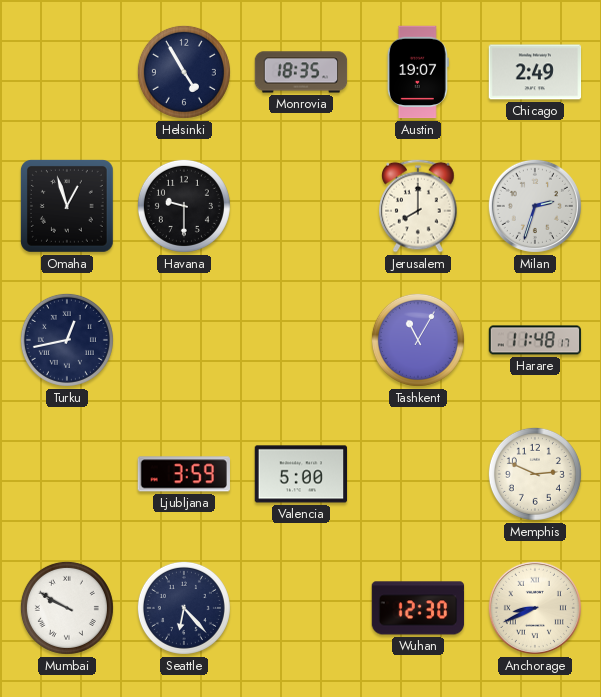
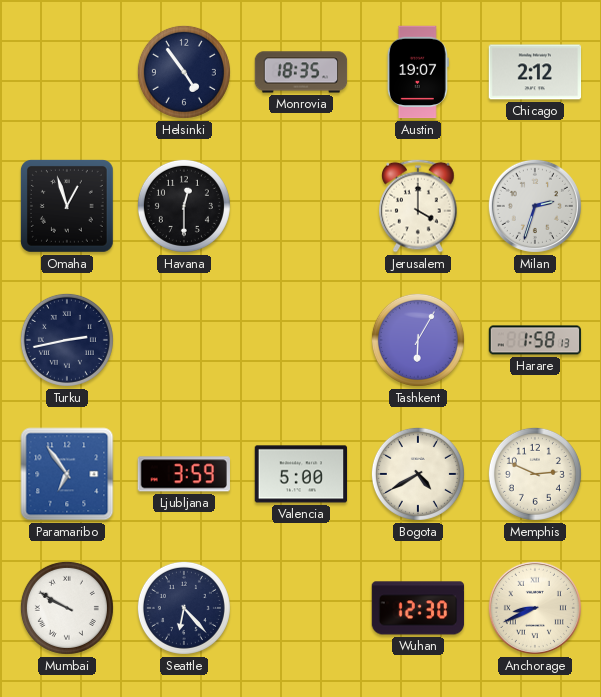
Helsinki: 4:55 -> 4:54
Chicago: 2:49 -> 2:12
Havana: 9:30 -> 12:30
Jerusalem: 8:00 -> 4:00
Turku: 12:43 -> 2:43
Tashkent: 11:05 -> 6:05
Harare: 11:48 -> 1:58
Paramaribo: none -> 6:54
Bogota: none -> 4:40
